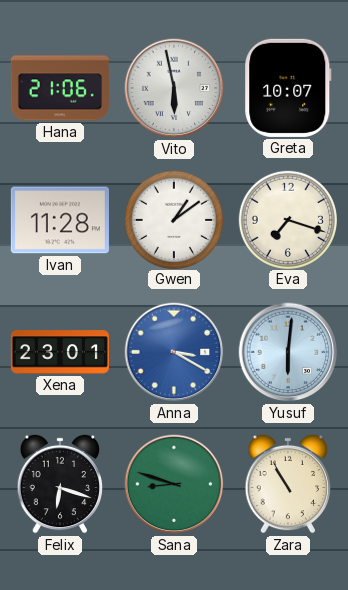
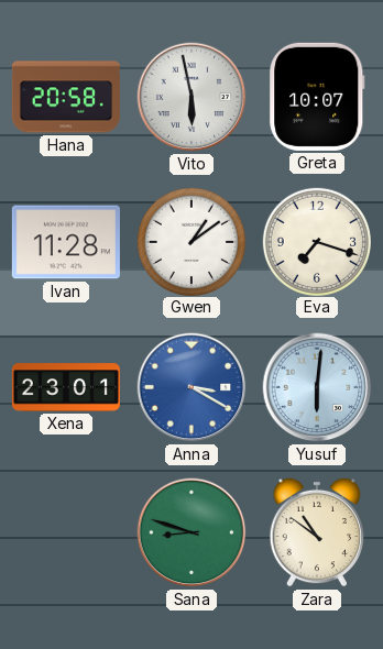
Hana: 21:06 -> 20:58
Felix: 6:18 -> none
Zara: 10:55 -> 10:51
